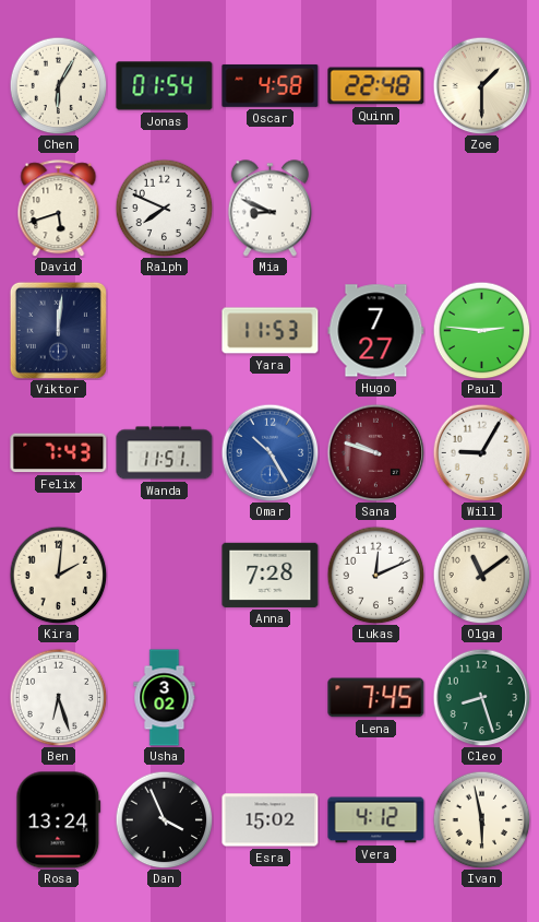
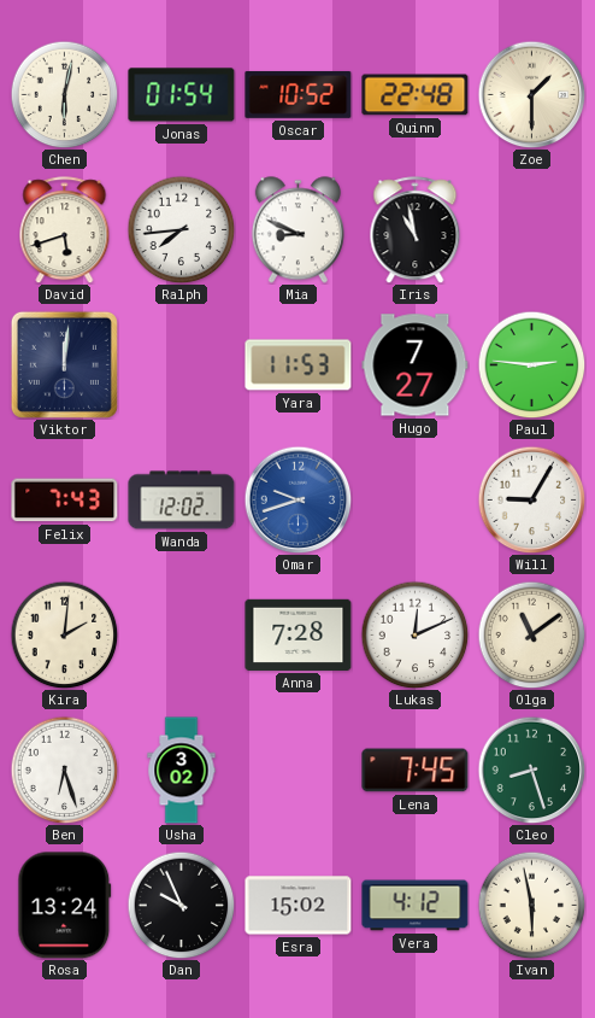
Chen: 6:05 -> 6:02
Oscar: 4:58 -> 10:52
Ralph: 7:49 -> 7:44
Iris: none -> 10:58
Wanda: 11:51 -> 12:02
Omar: 10:25 -> 9:42
Sana: 9:48 -> none
Dan: 3:56 -> 9:56
